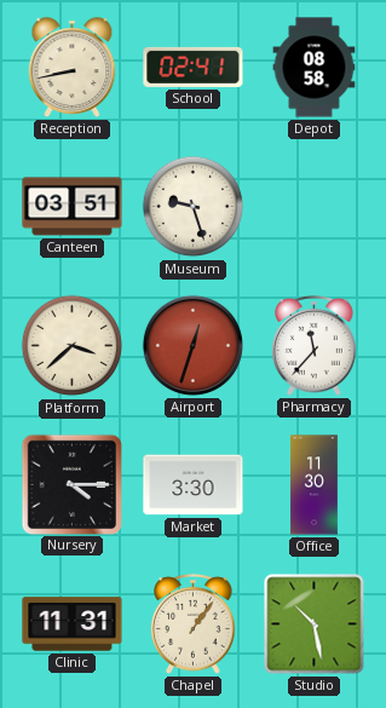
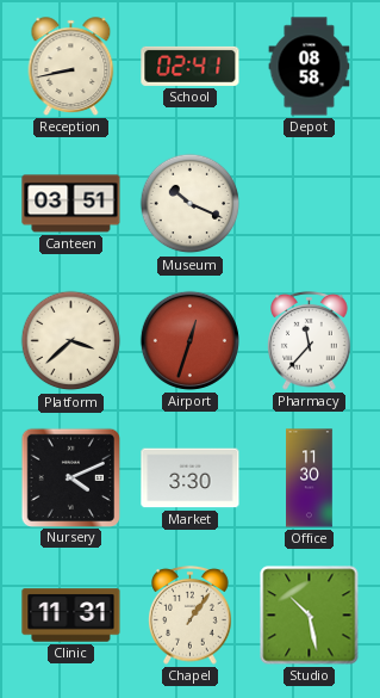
Museum: 9:27 -> 10:19
Nursery: 4:15 -> 4:11
